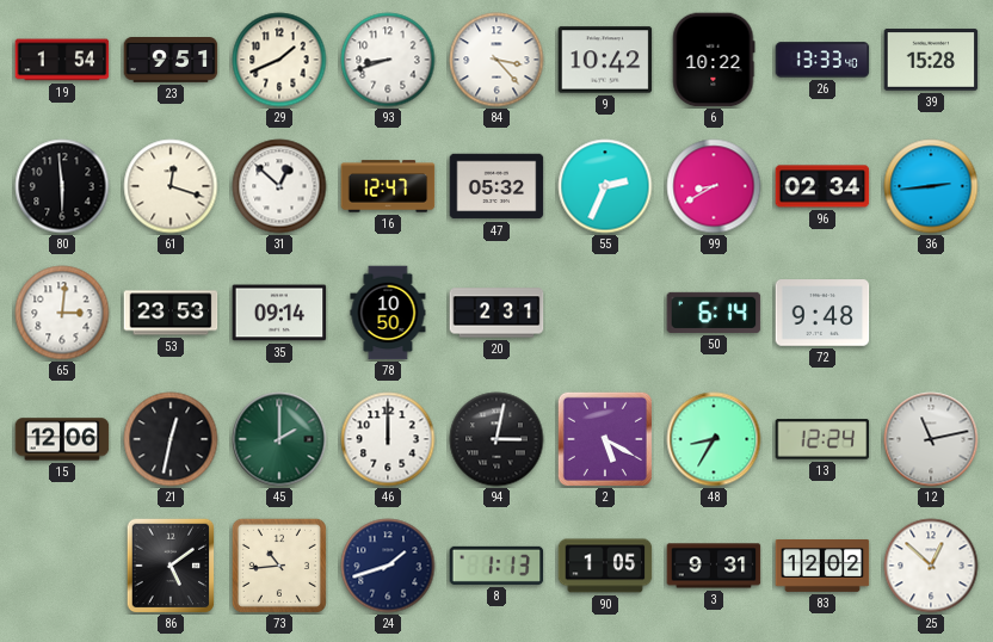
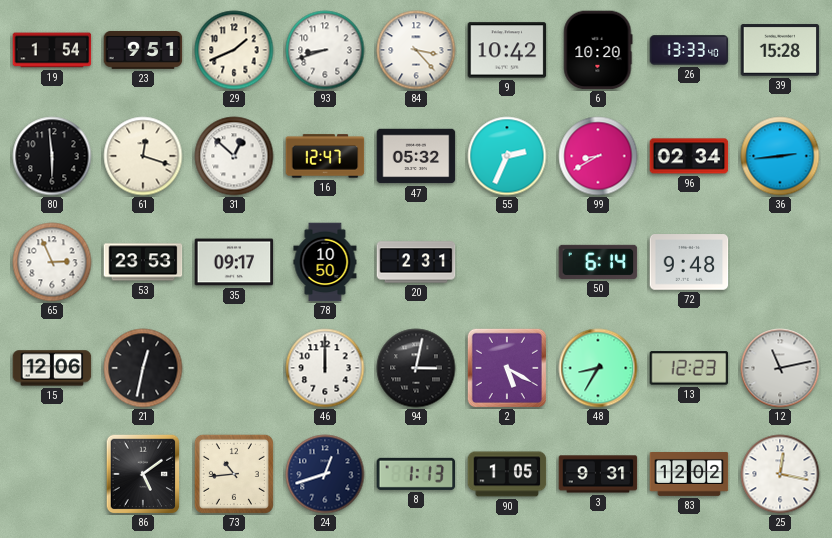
6: 10:22 -> 10:20
65: 3:01 -> 2:56
35: 09:14 -> 09:17
45: 2:00 -> none
13: 12:24 -> 12:23
24: 1:42 -> 12:42
25: 12:52 -> 12:17
